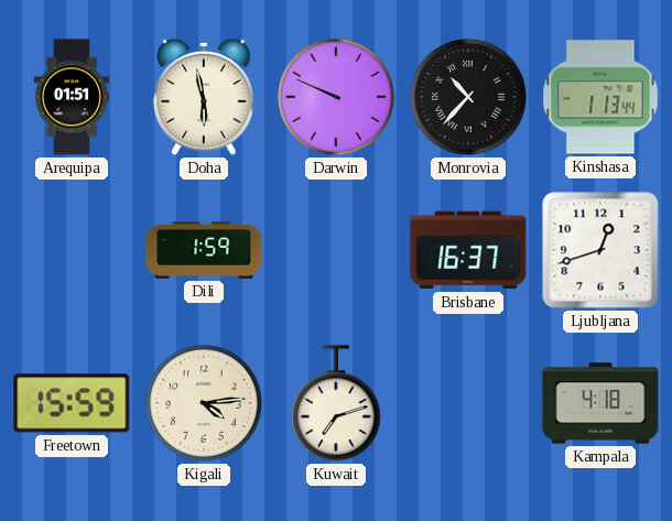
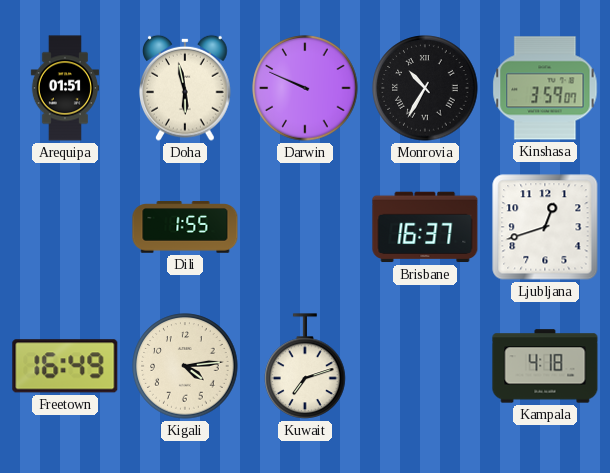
Monrovia: 10:37 -> 10:35
Kinshasa: 1:13 -> 3:59
Dili: 1:59 -> 1:55
Freetown: 15:59 -> 16:49
